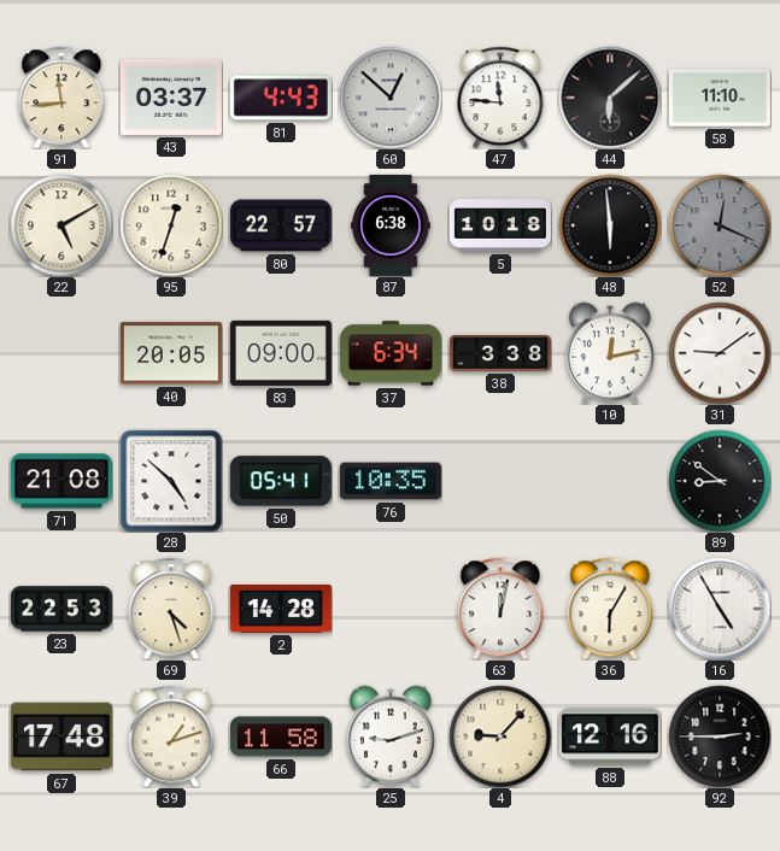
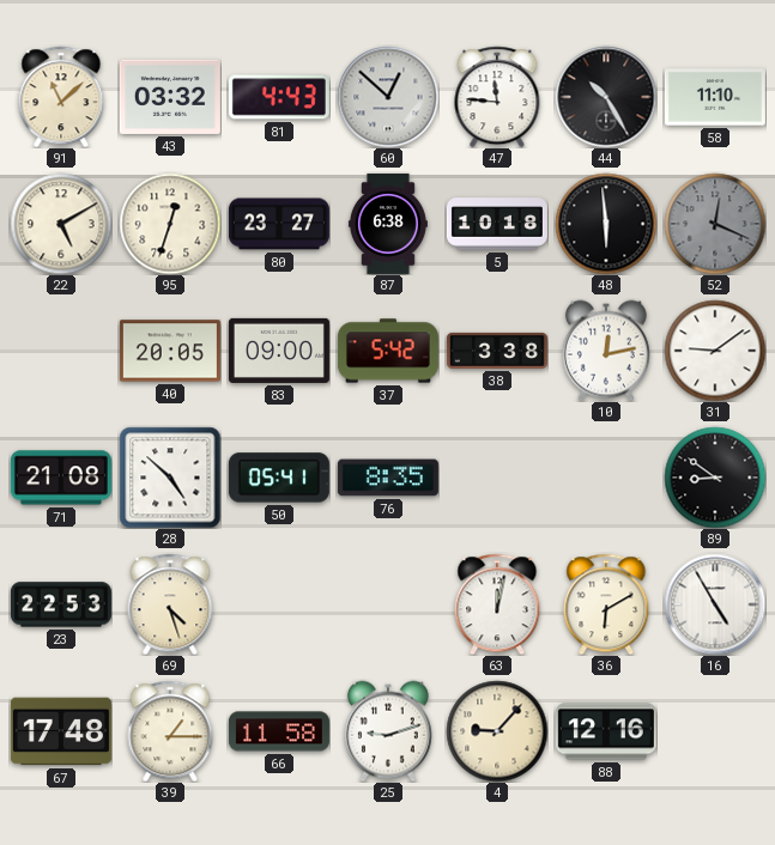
91: 11:44 -> 11:08
43: 03:37 -> 03:32
44: 6:08 -> 10:25
80: 22:57 -> 23:27
37: 6:34 -> 5:42
76: 10:35 -> 8:35
2: 14:28 -> none
36: 6:05 -> 6:10
39: 1:12 -> 1:15
92: 2:45 -> none
